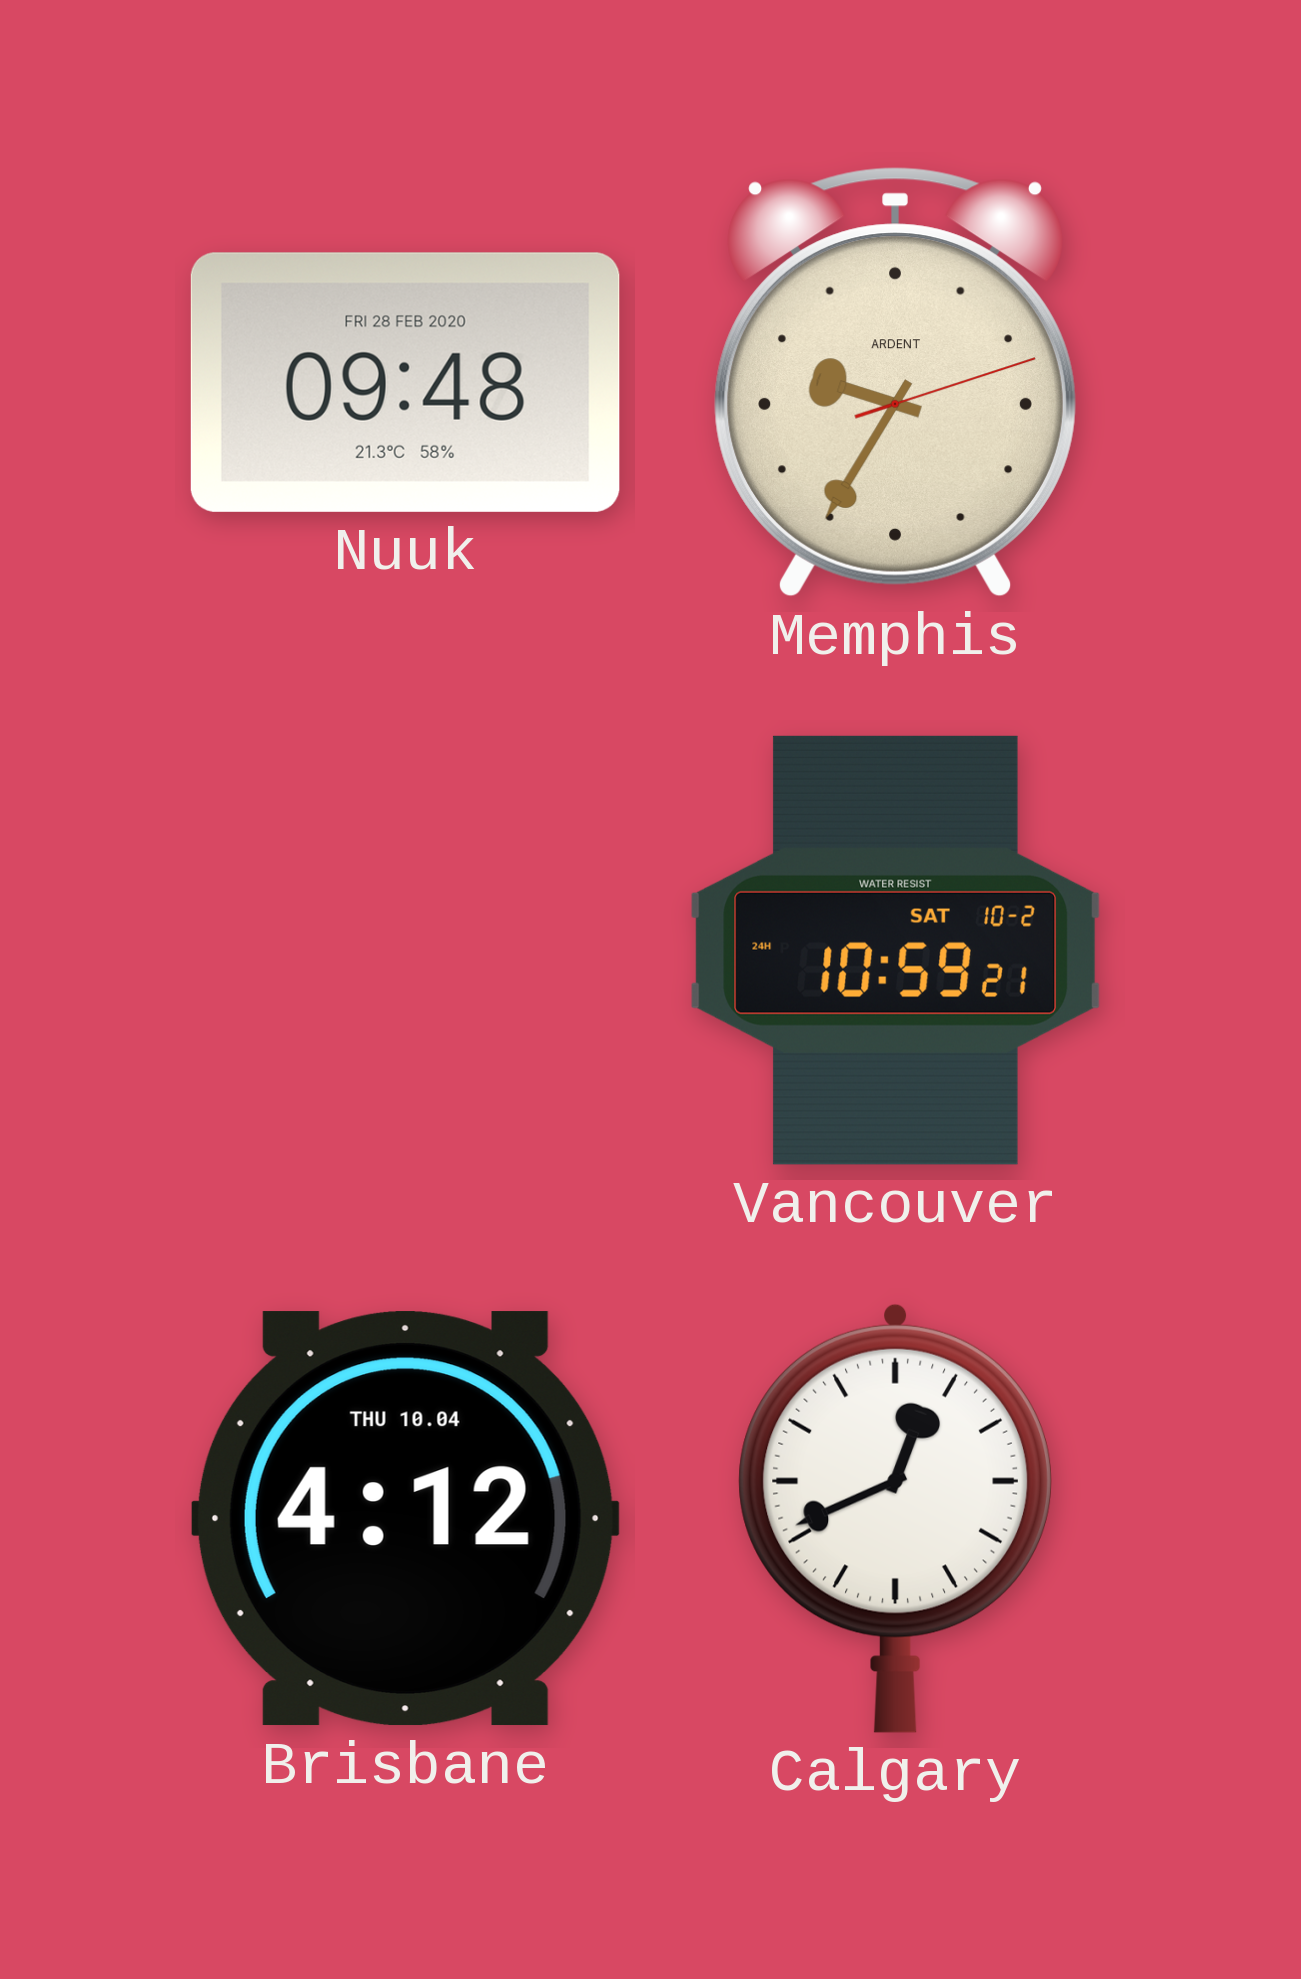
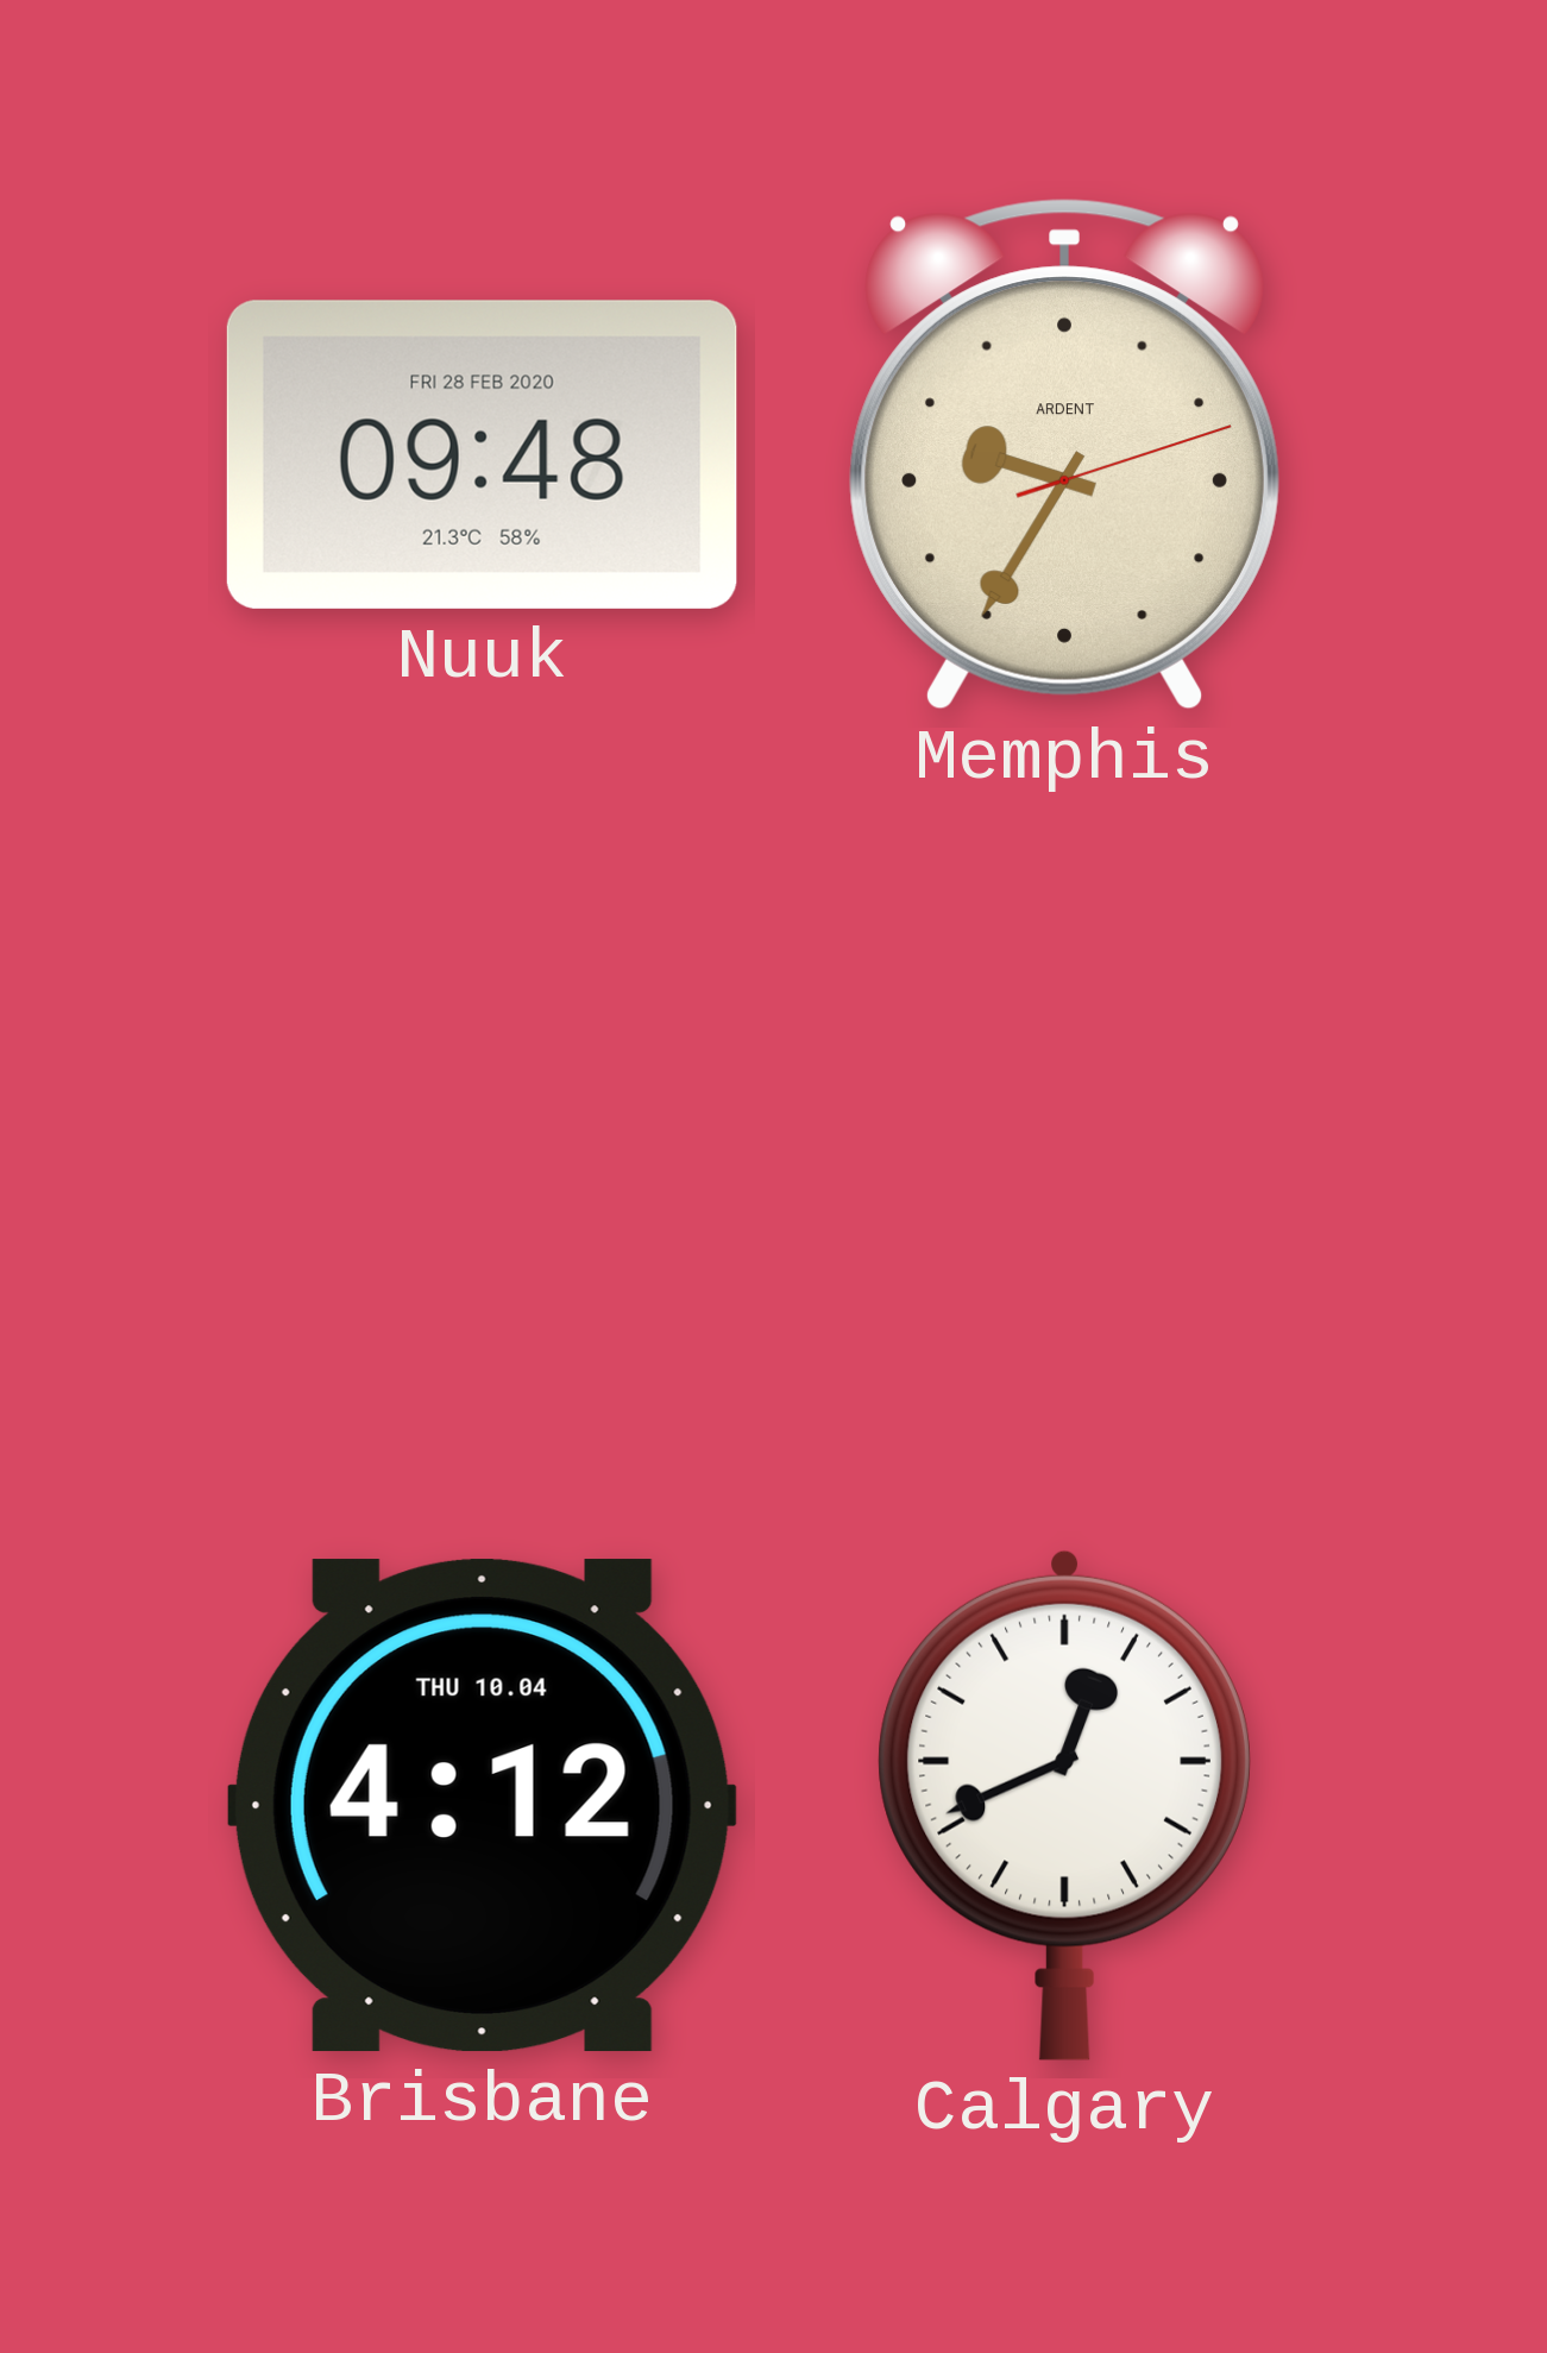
Vancouver: 10:59 -> none
